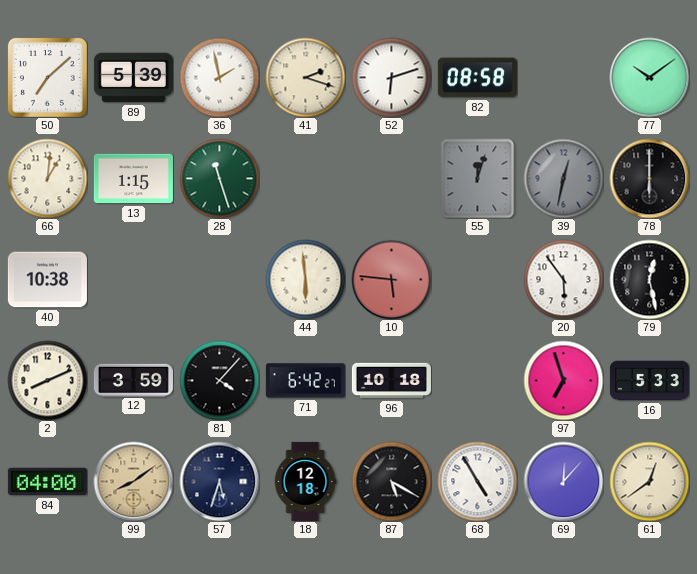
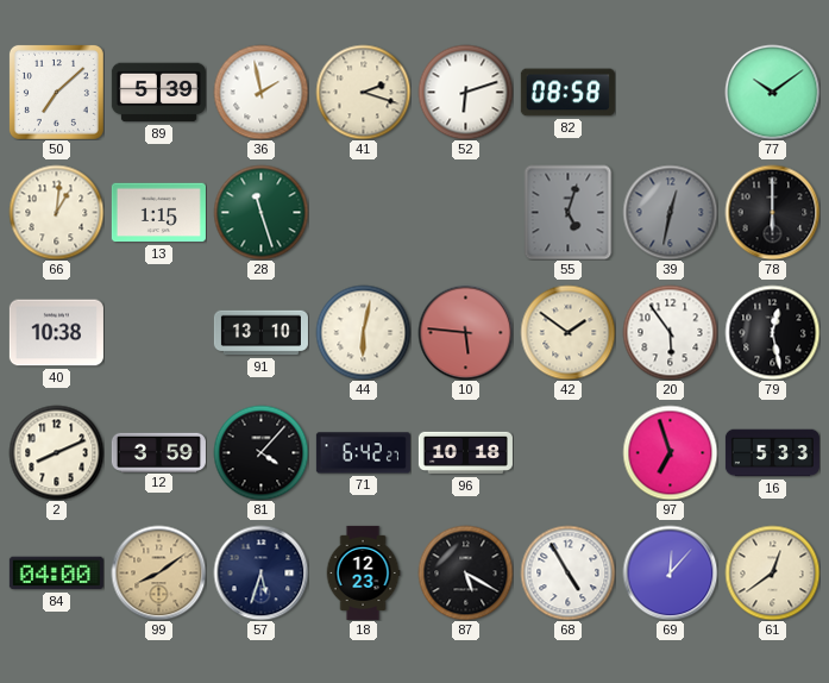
55: 12:03 -> 5:03
91: none -> 13:10
44: 5:59 -> 6:02
42: none -> 1:51
18: 12:18 -> 12:23
